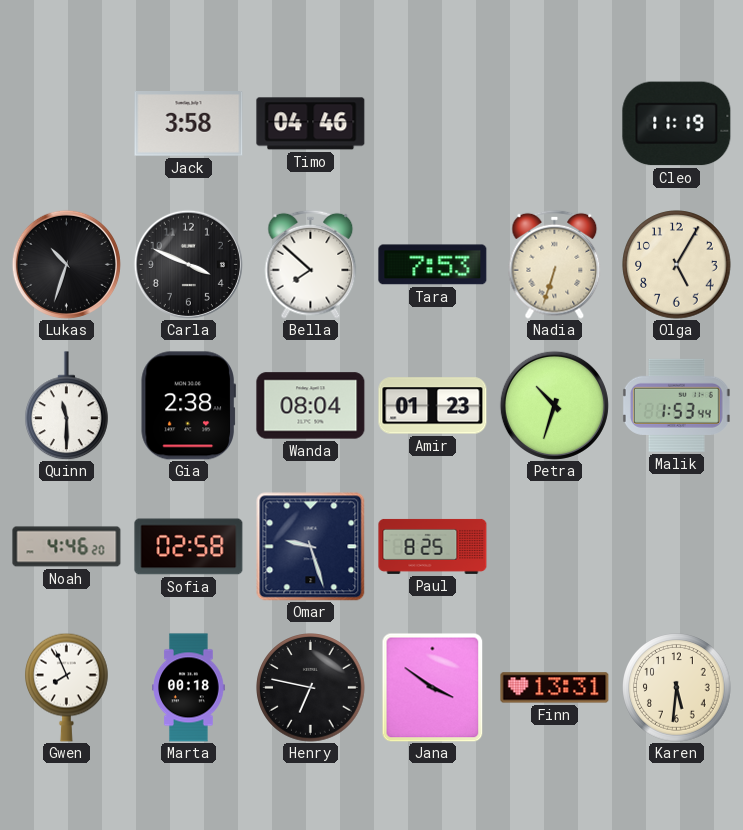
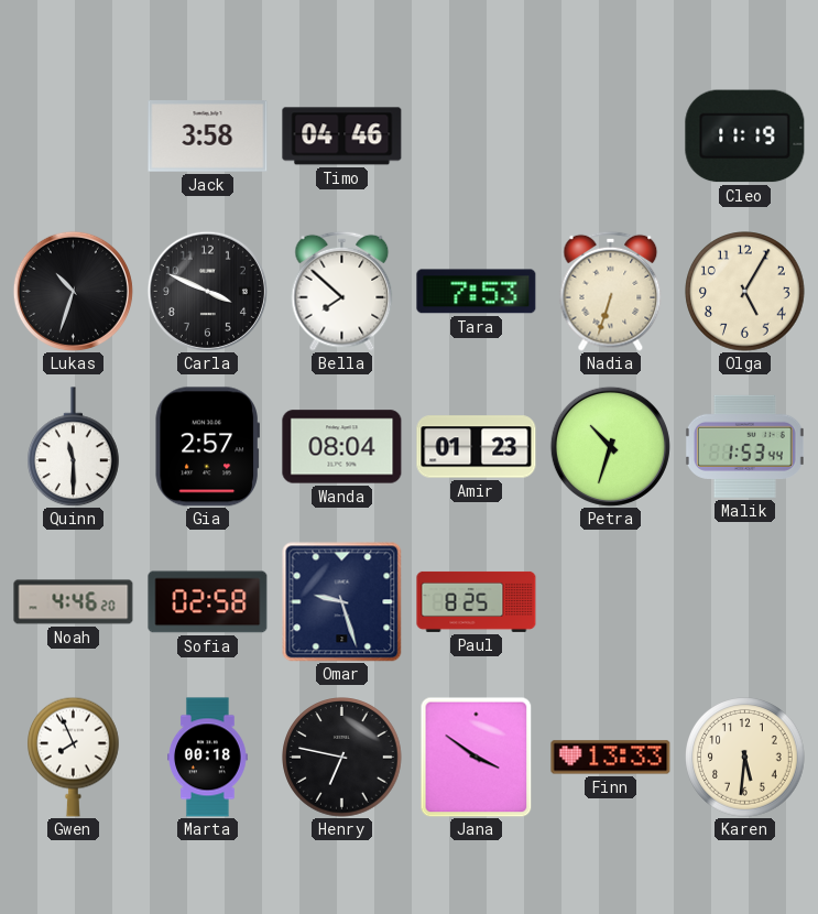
Gia: 2:38 -> 2:57
Finn: 13:31 -> 13:33
